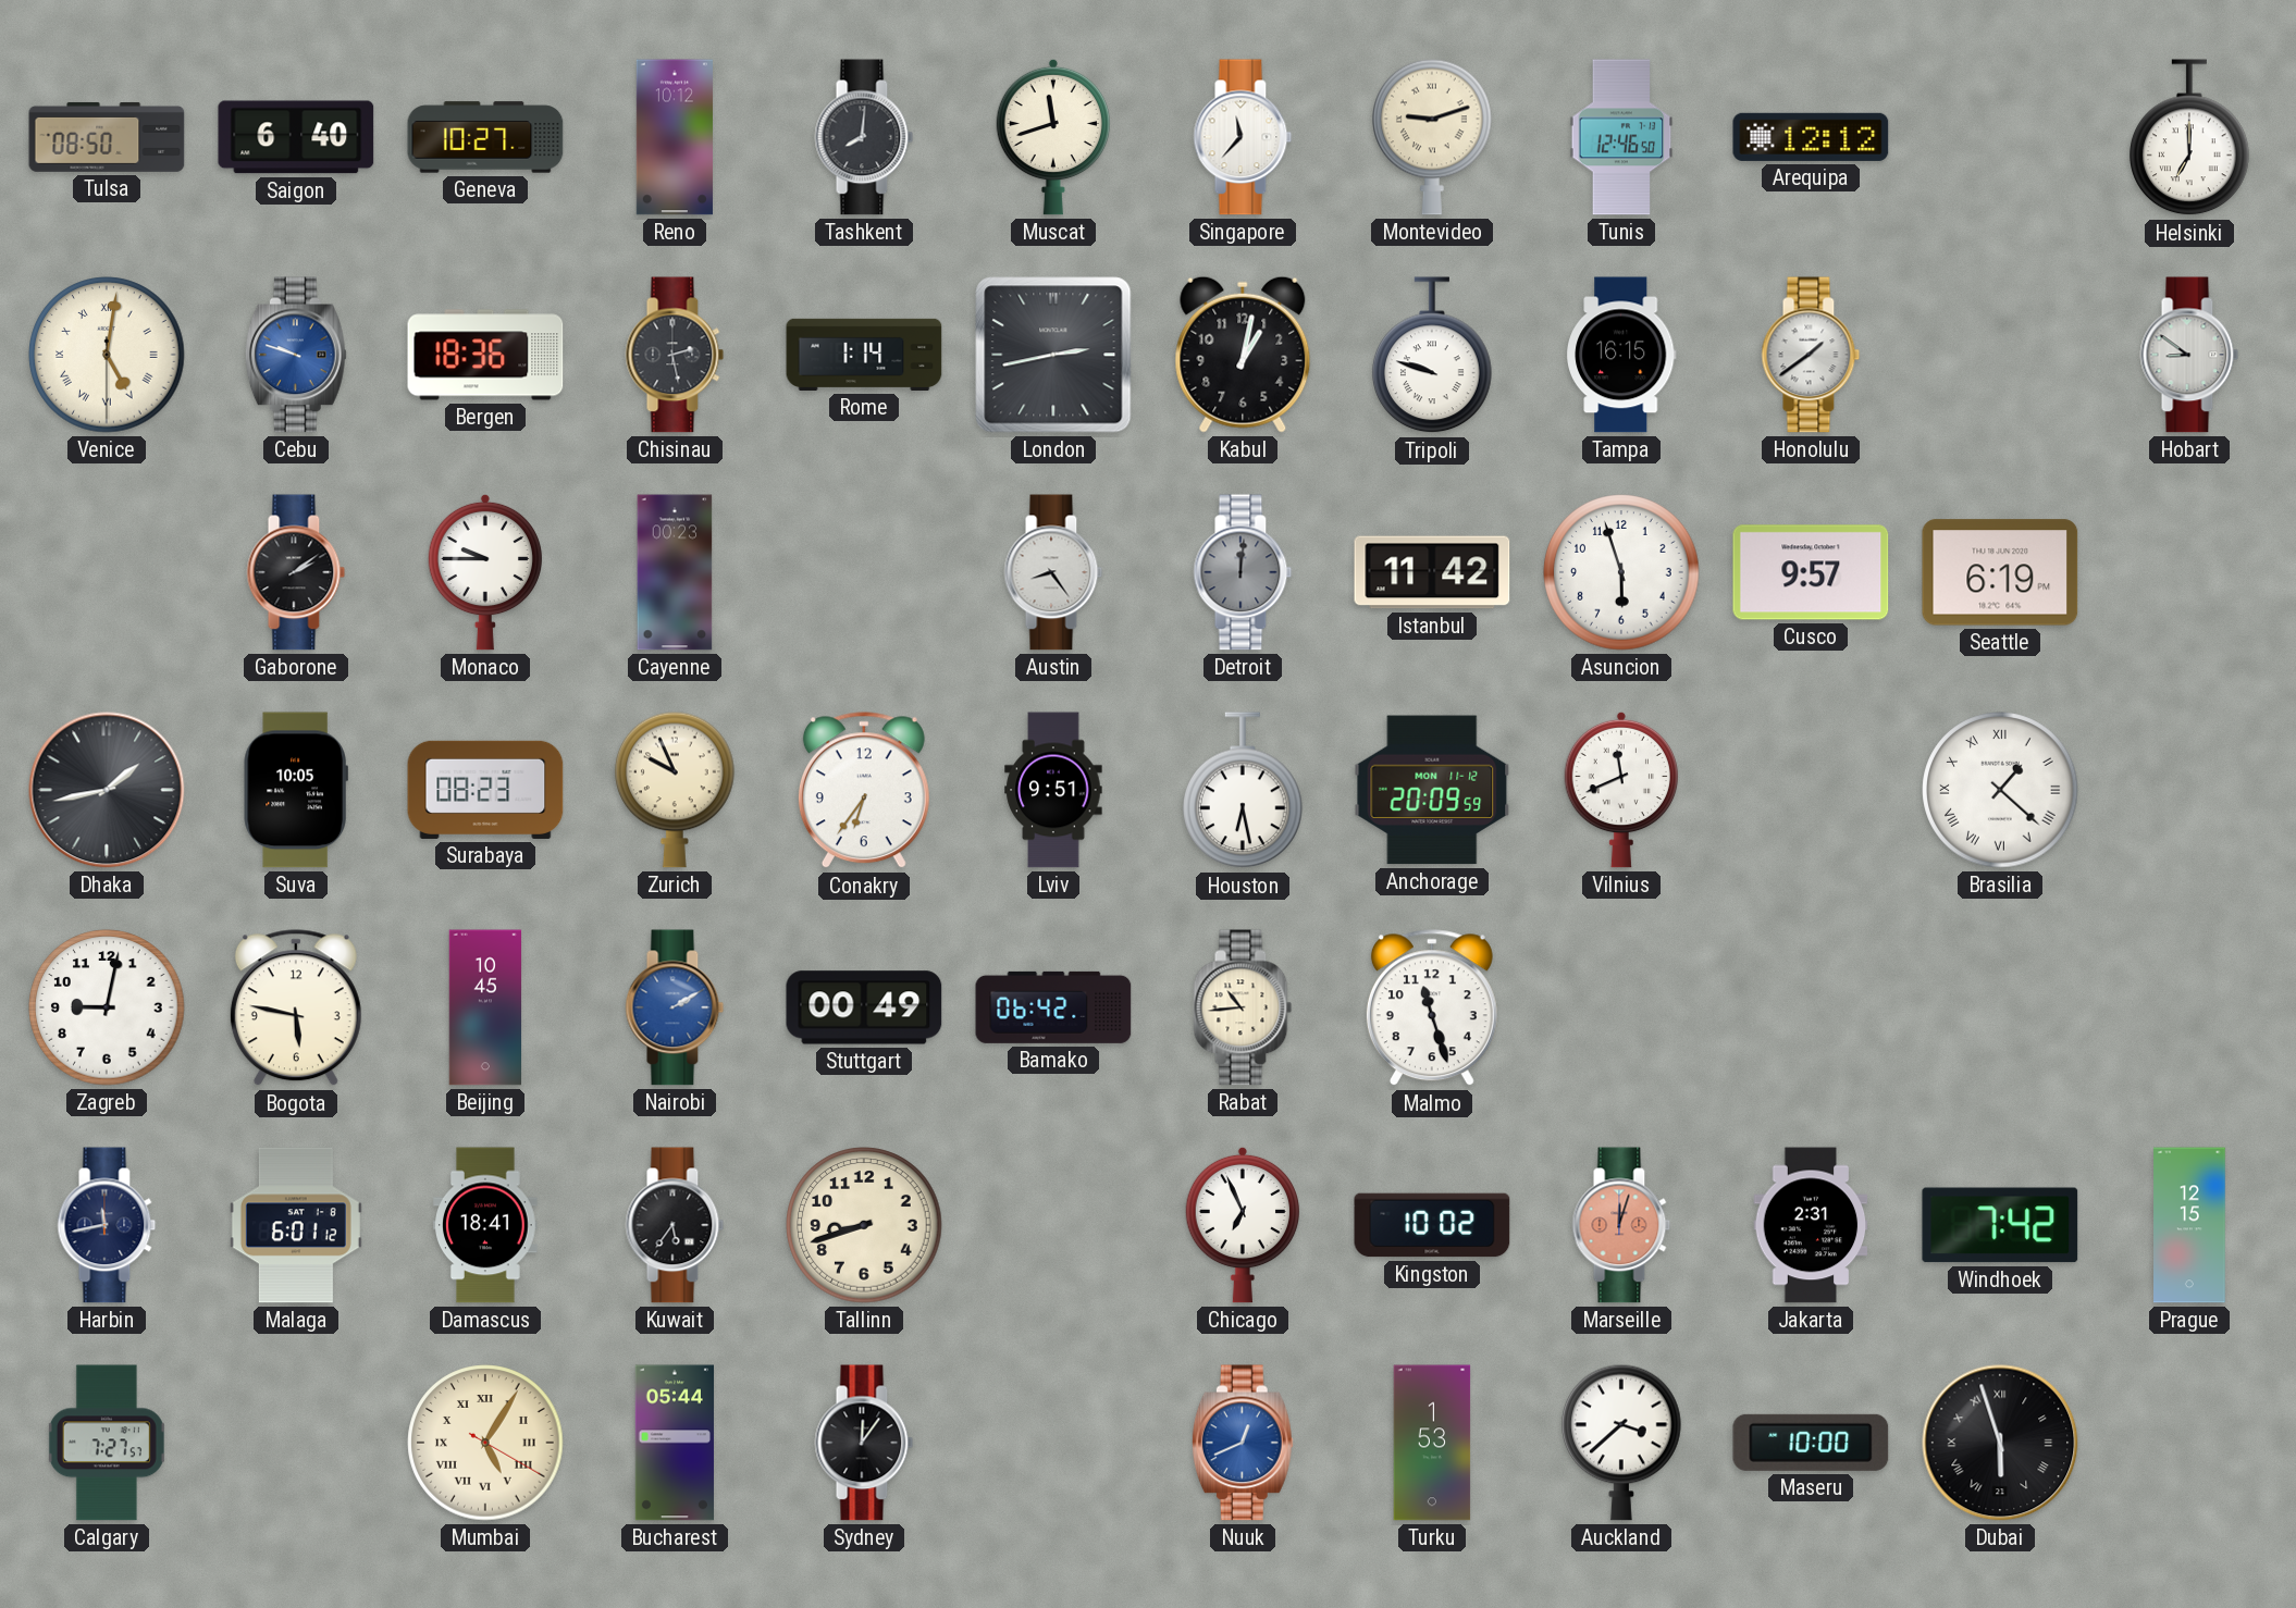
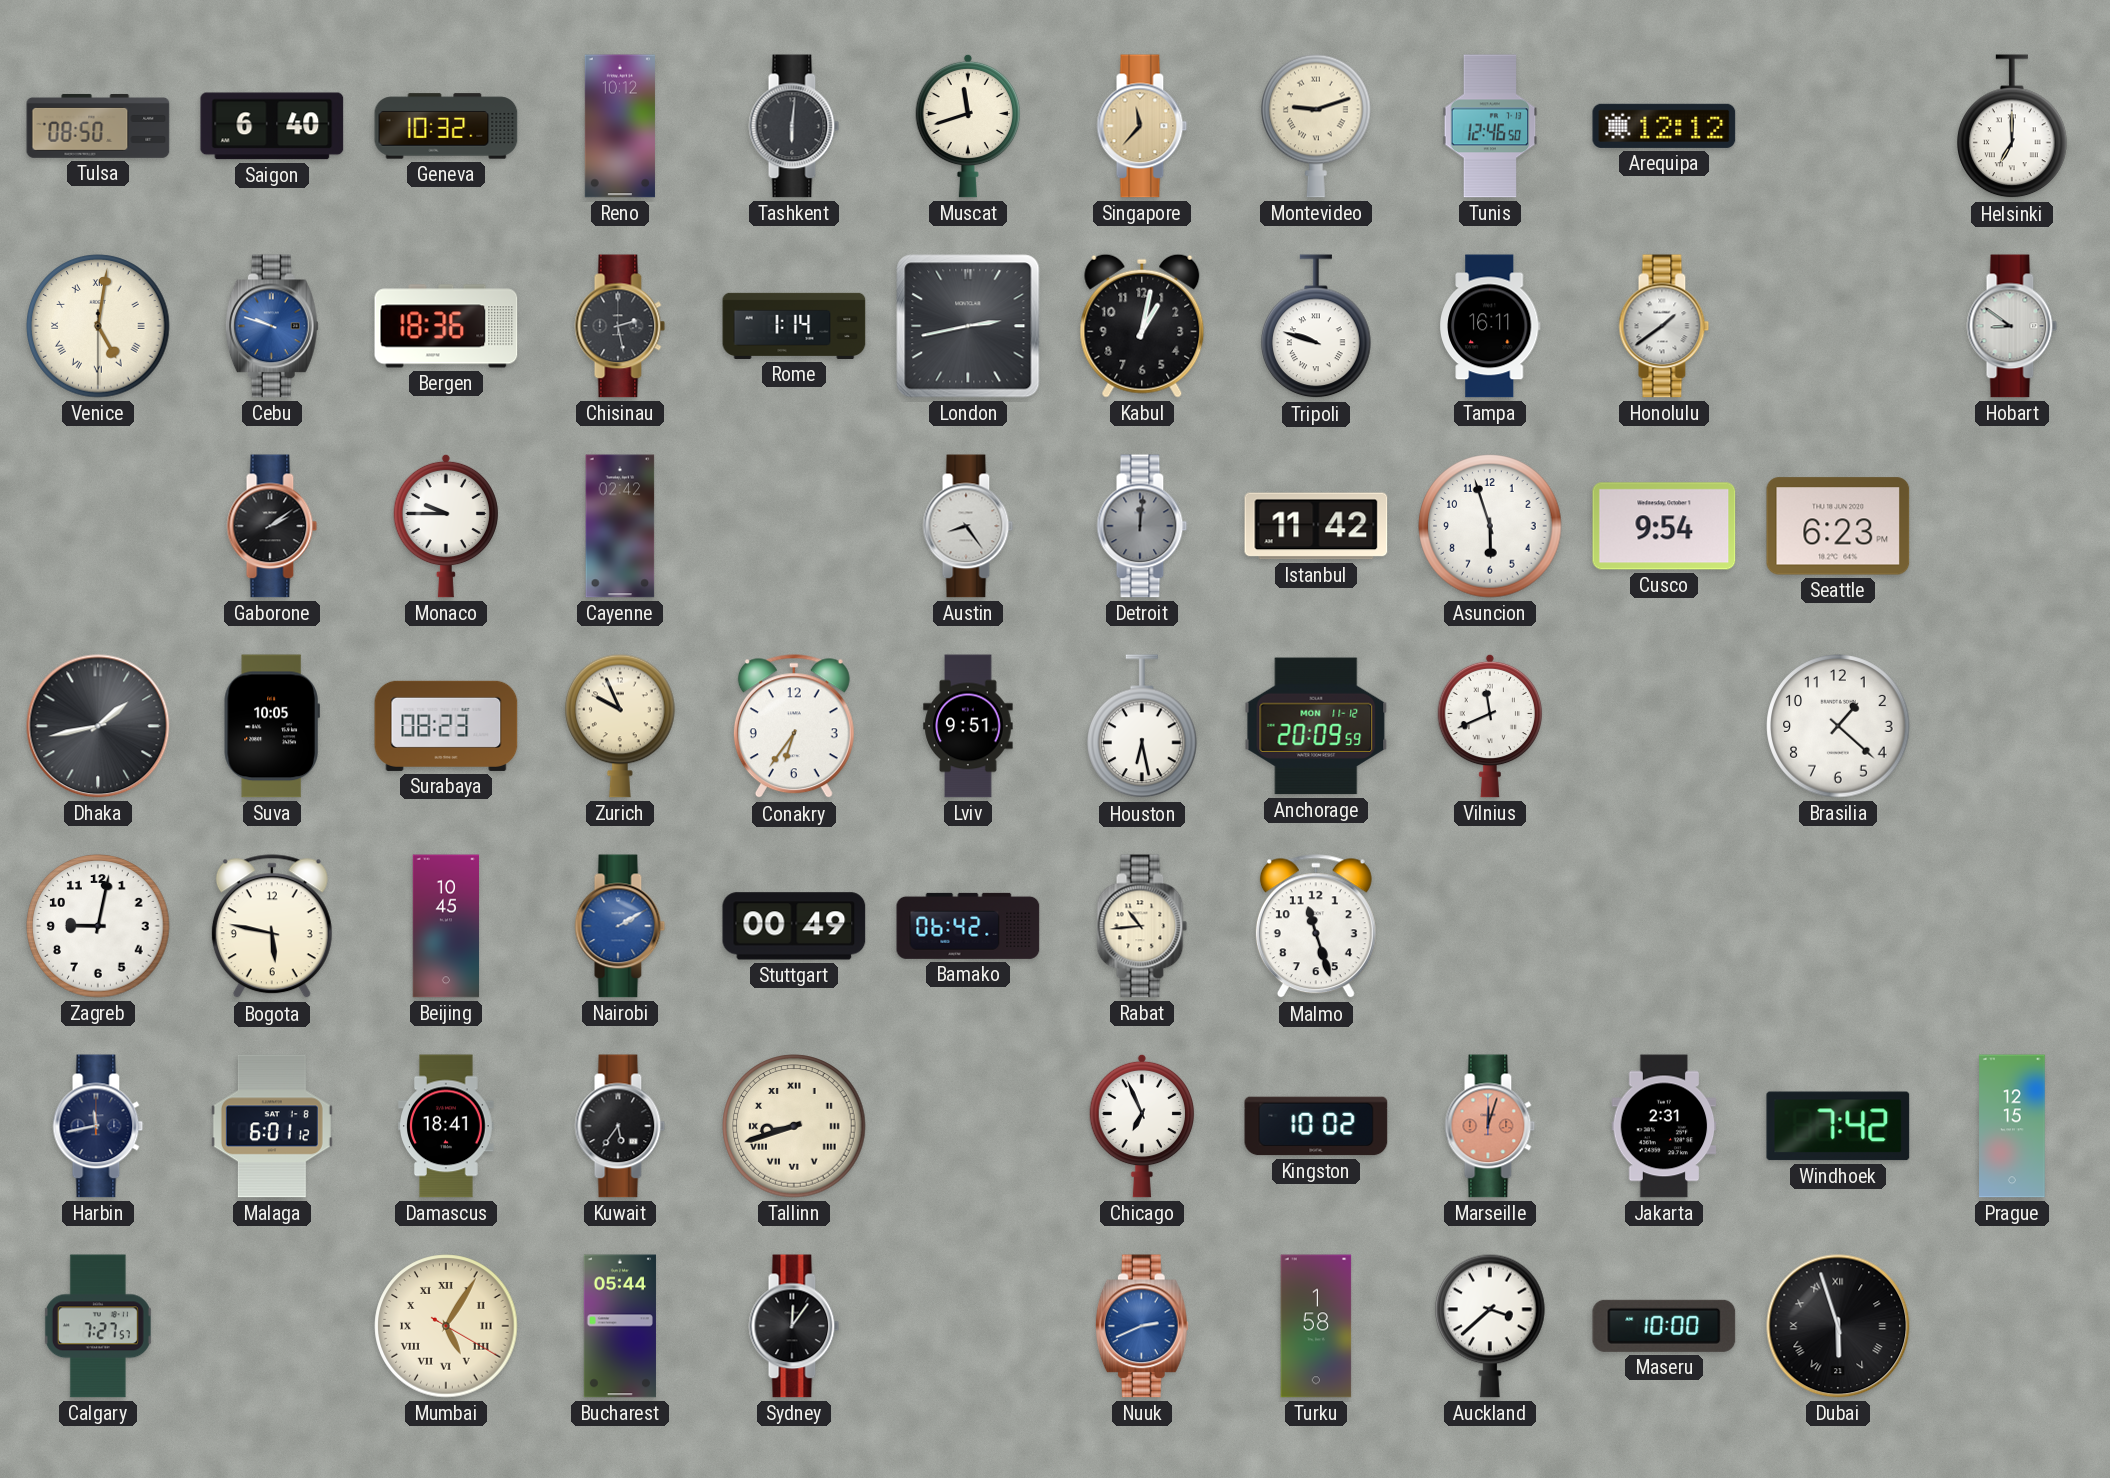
Geneva: 10:27 -> 10:32
Tashkent: 8:01 -> 6:01
Singapore dial: white -> champagne
Tampa: 16:15 -> 16:11
Cayenne: 00:23 -> 02:42
Cusco: 9:57 -> 9:54
Seattle: 6:19 -> 6:23
Brasilia numerals: Roman -> Arabic
Tallinn numerals: Arabic -> Roman
Nuuk: 12:41 -> 2:41
Turku: 1:53 -> 1:58
